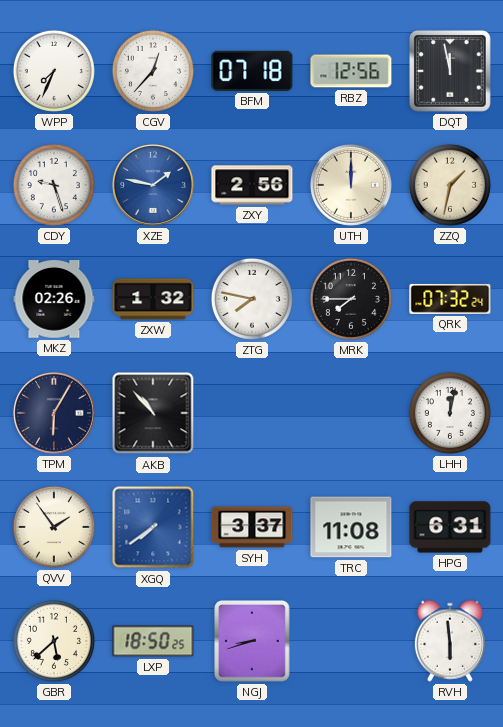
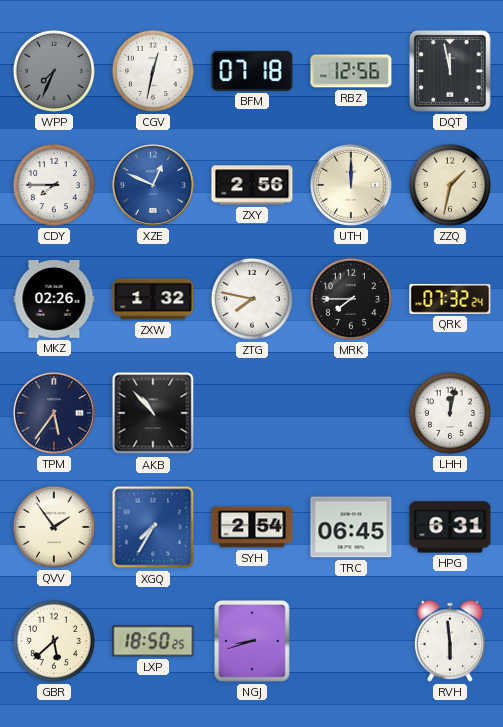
WPP dial: white -> grey
CGV: 12:37 -> 12:32
CDY: 9:27 -> 7:45
XZE: 1:47 -> 12:49
TPM: 6:05 -> 5:36
XGQ: 7:39 -> 7:35
SYH: 3:37 -> 2:54
TRC: 11:08 -> 06:45
